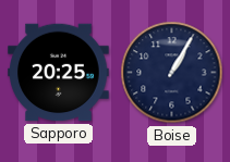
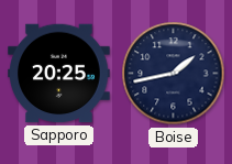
Boise: 1:05 -> 1:43
